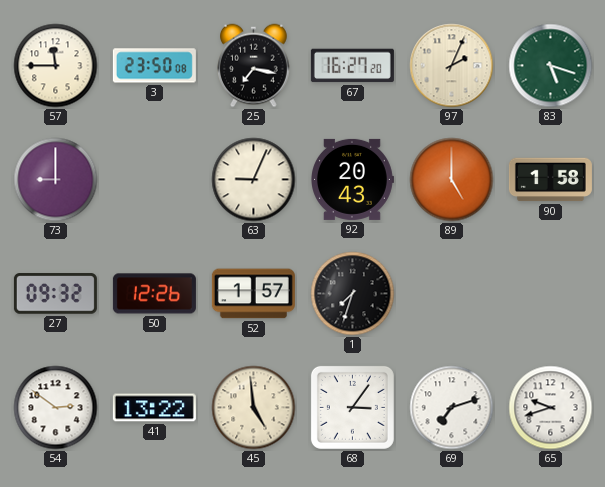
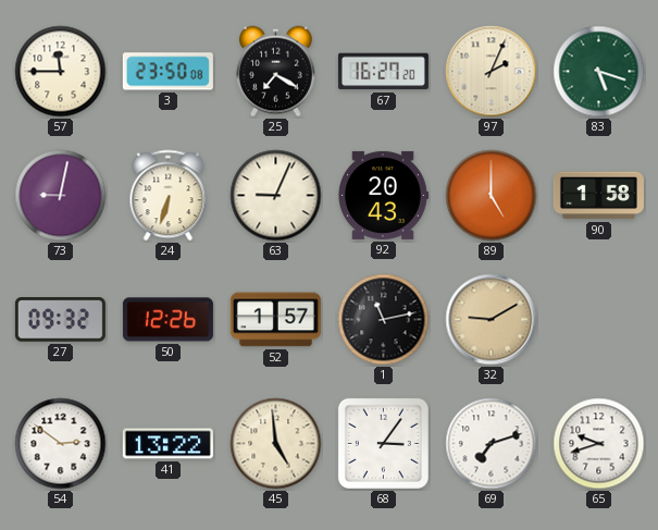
25: 7:17 -> 7:20
73: 9:00 -> 9:02
24: none -> 6:33
1: 7:33 -> 11:13
32: none -> 9:10
